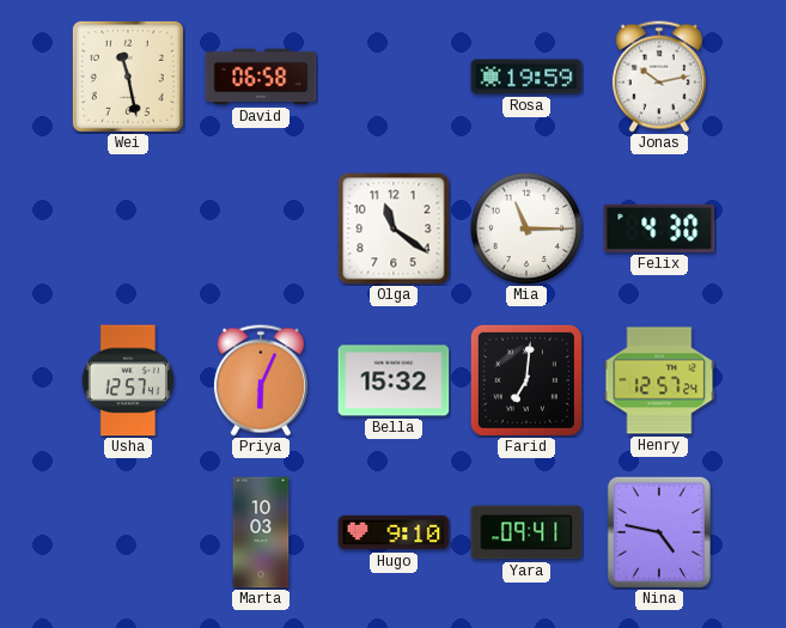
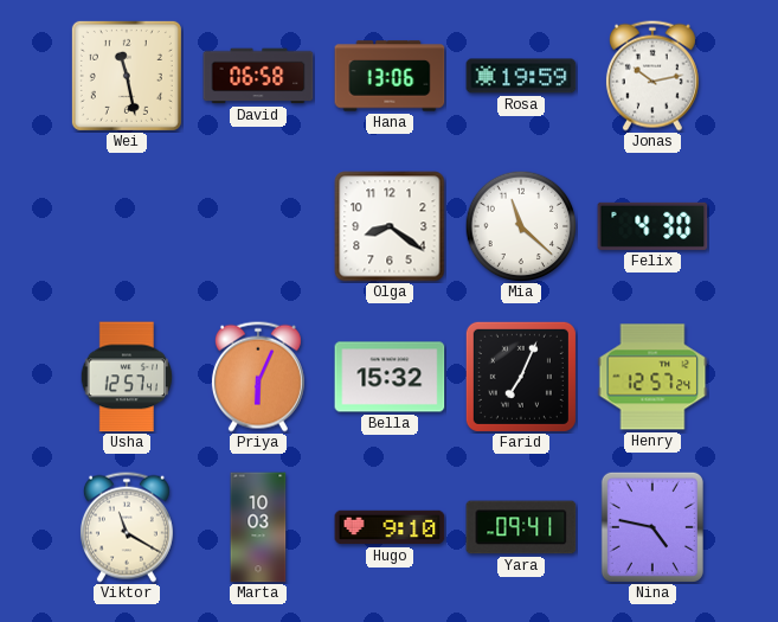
Hana: none -> 13:06
Olga: 11:21 -> 8:21
Mia: 11:15 -> 11:22
Farid: 7:01 -> 7:04
Viktor: none -> 11:20
